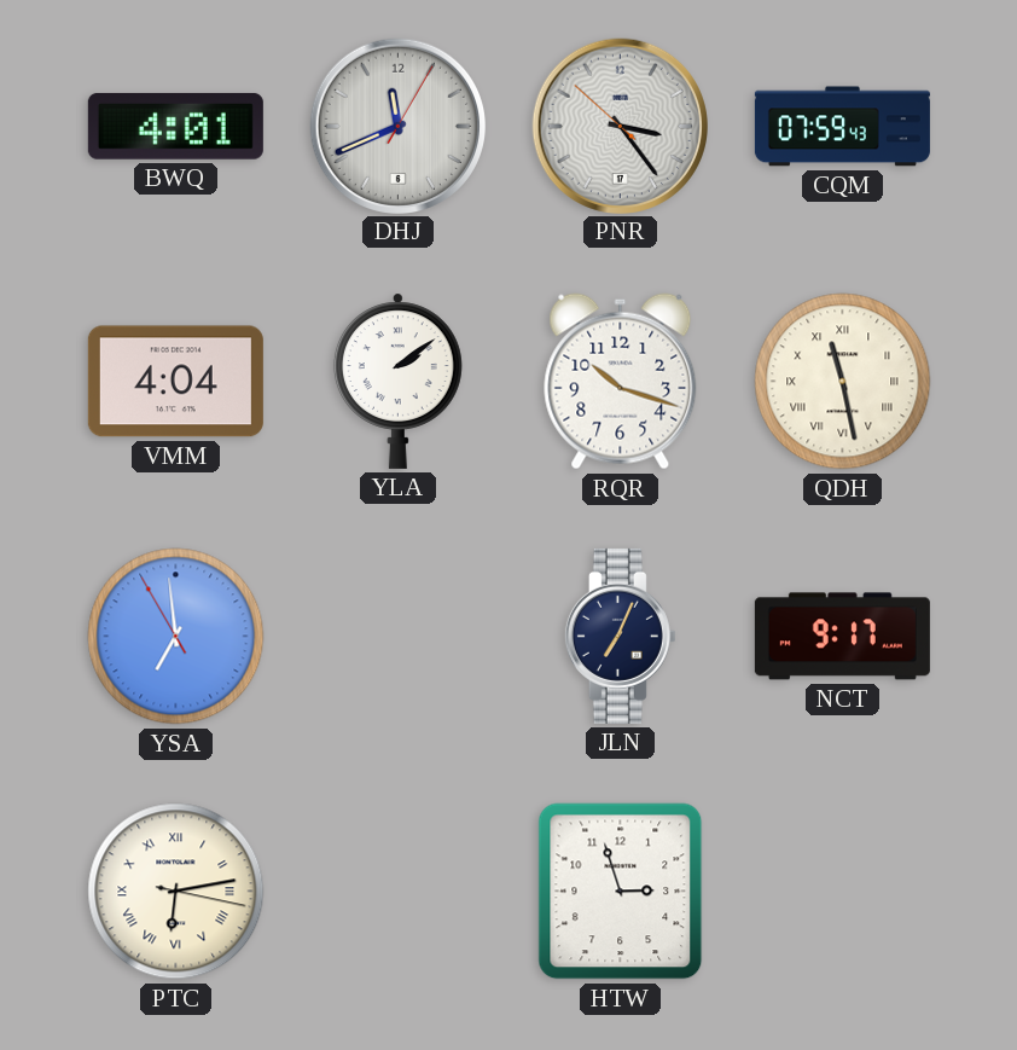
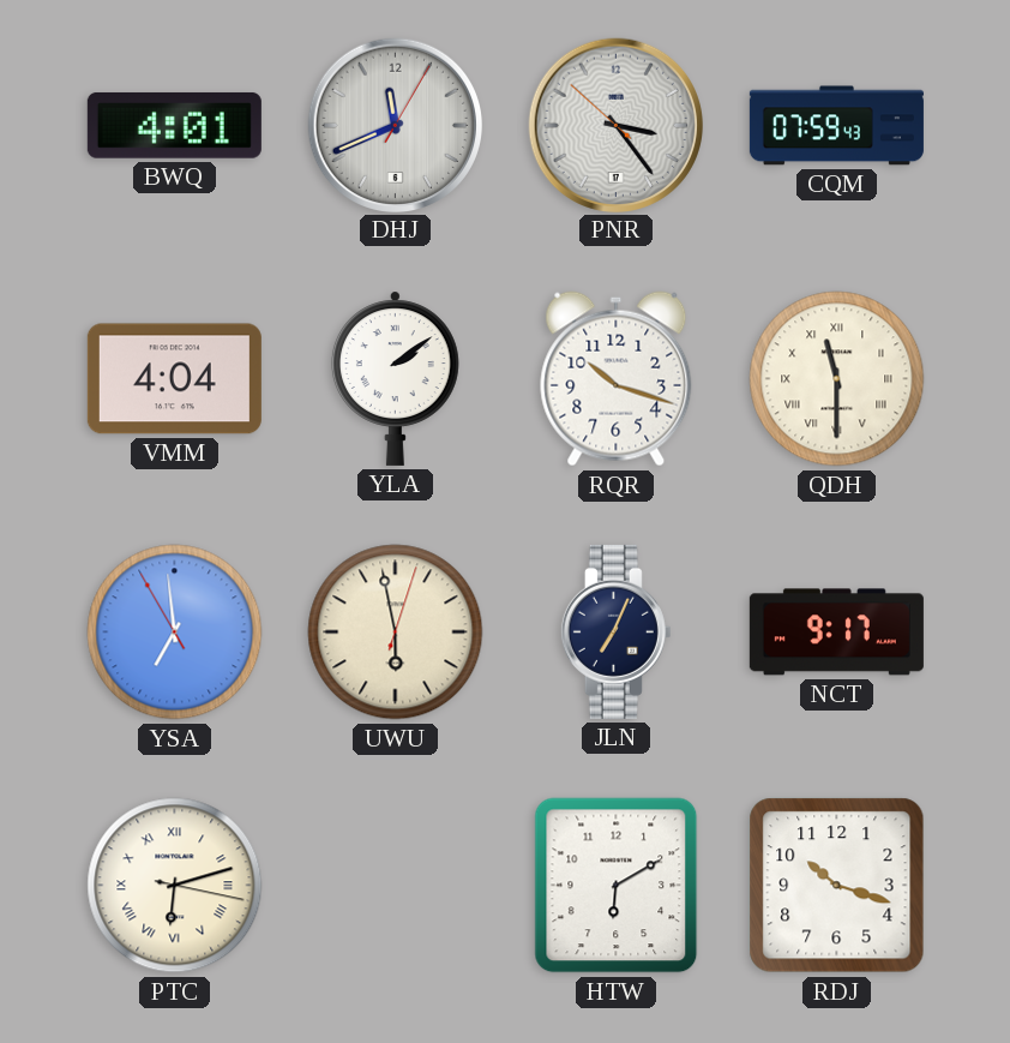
QDH: 11:28 -> 11:30
UWU: none -> 5:58
PTC: 6:13 -> 6:12
HTW: 2:57 -> 6:10
RDJ: none -> 10:18
